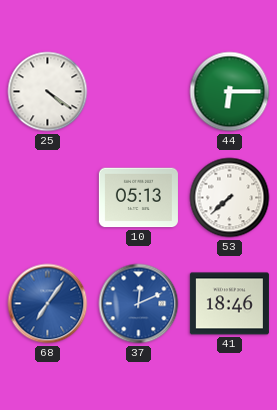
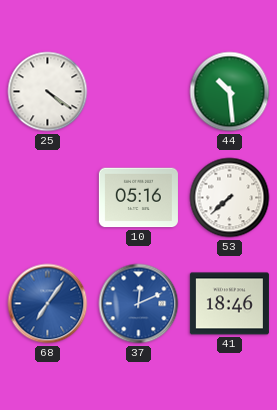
44: 6:15 -> 10:29
10: 05:13 -> 05:16
